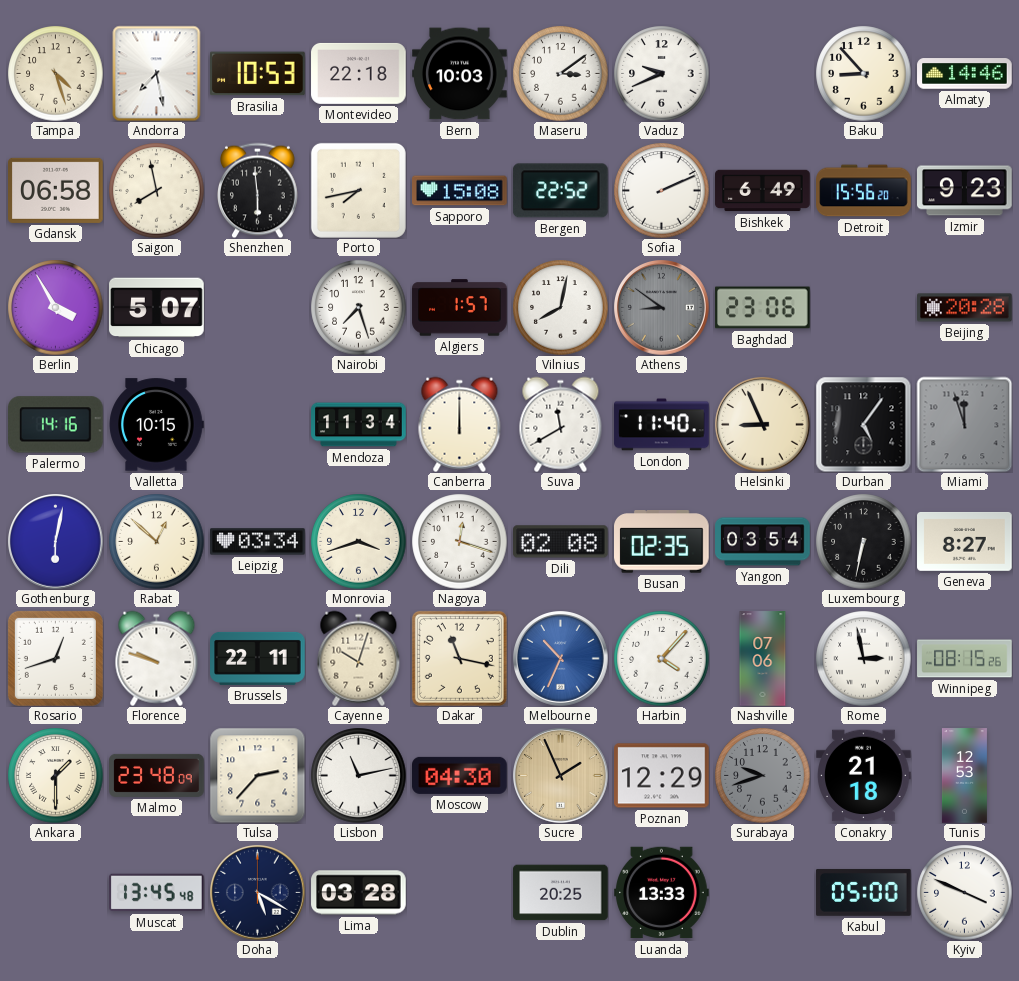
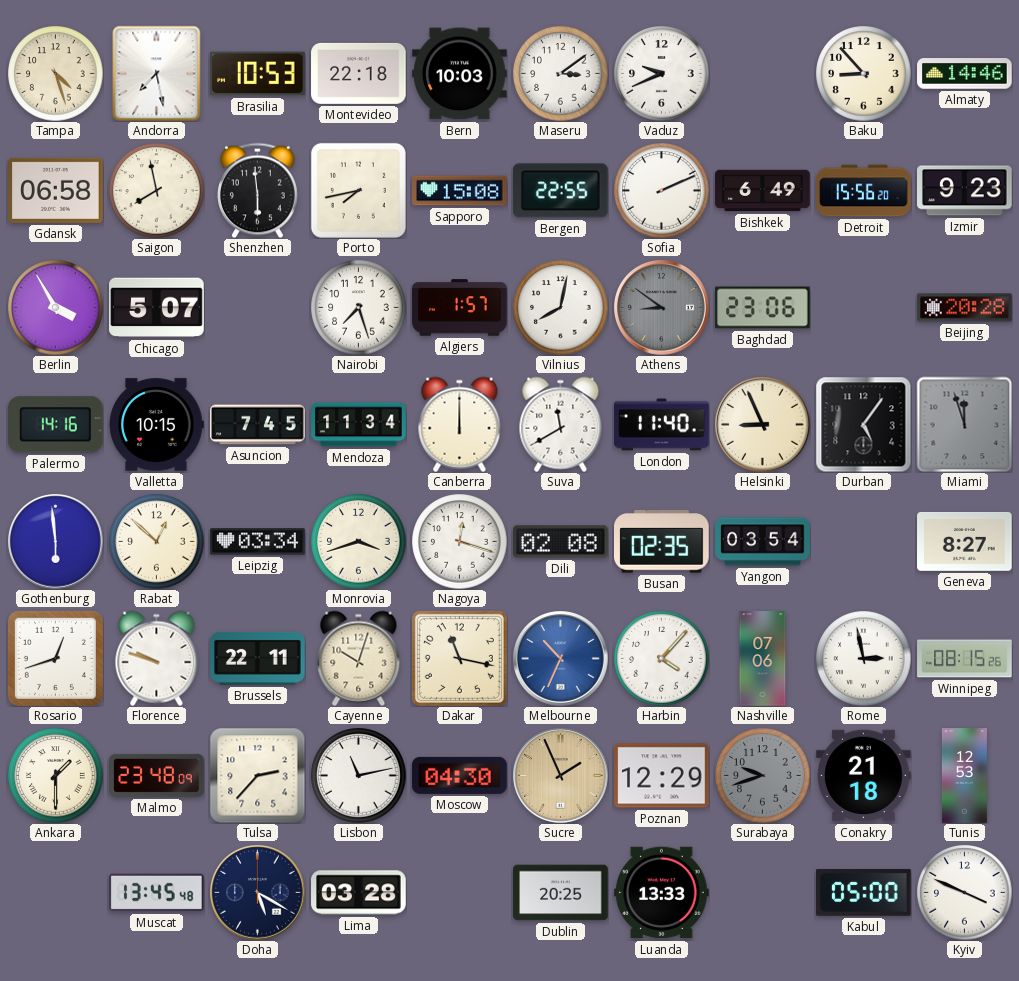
Bergen: 22:52 -> 22:55
Asuncion: none -> 7:45
Gothenburg: 6:02 -> 5:59
Luxembourg: 6:32 -> none
